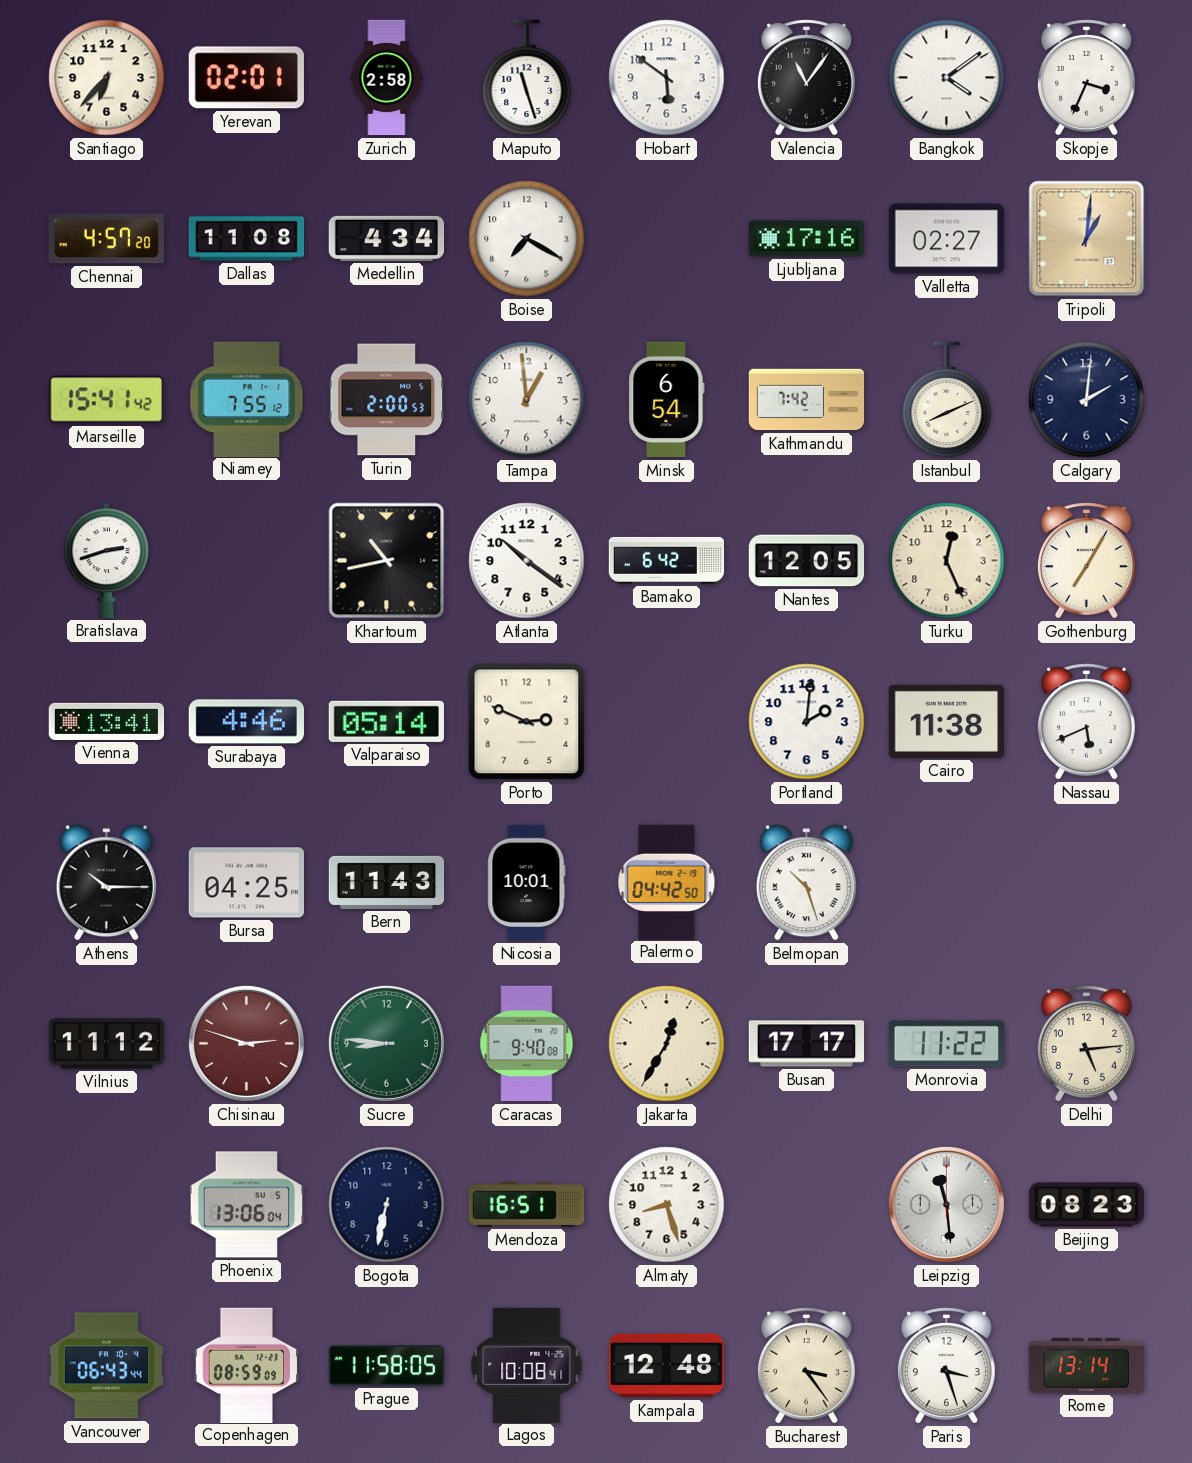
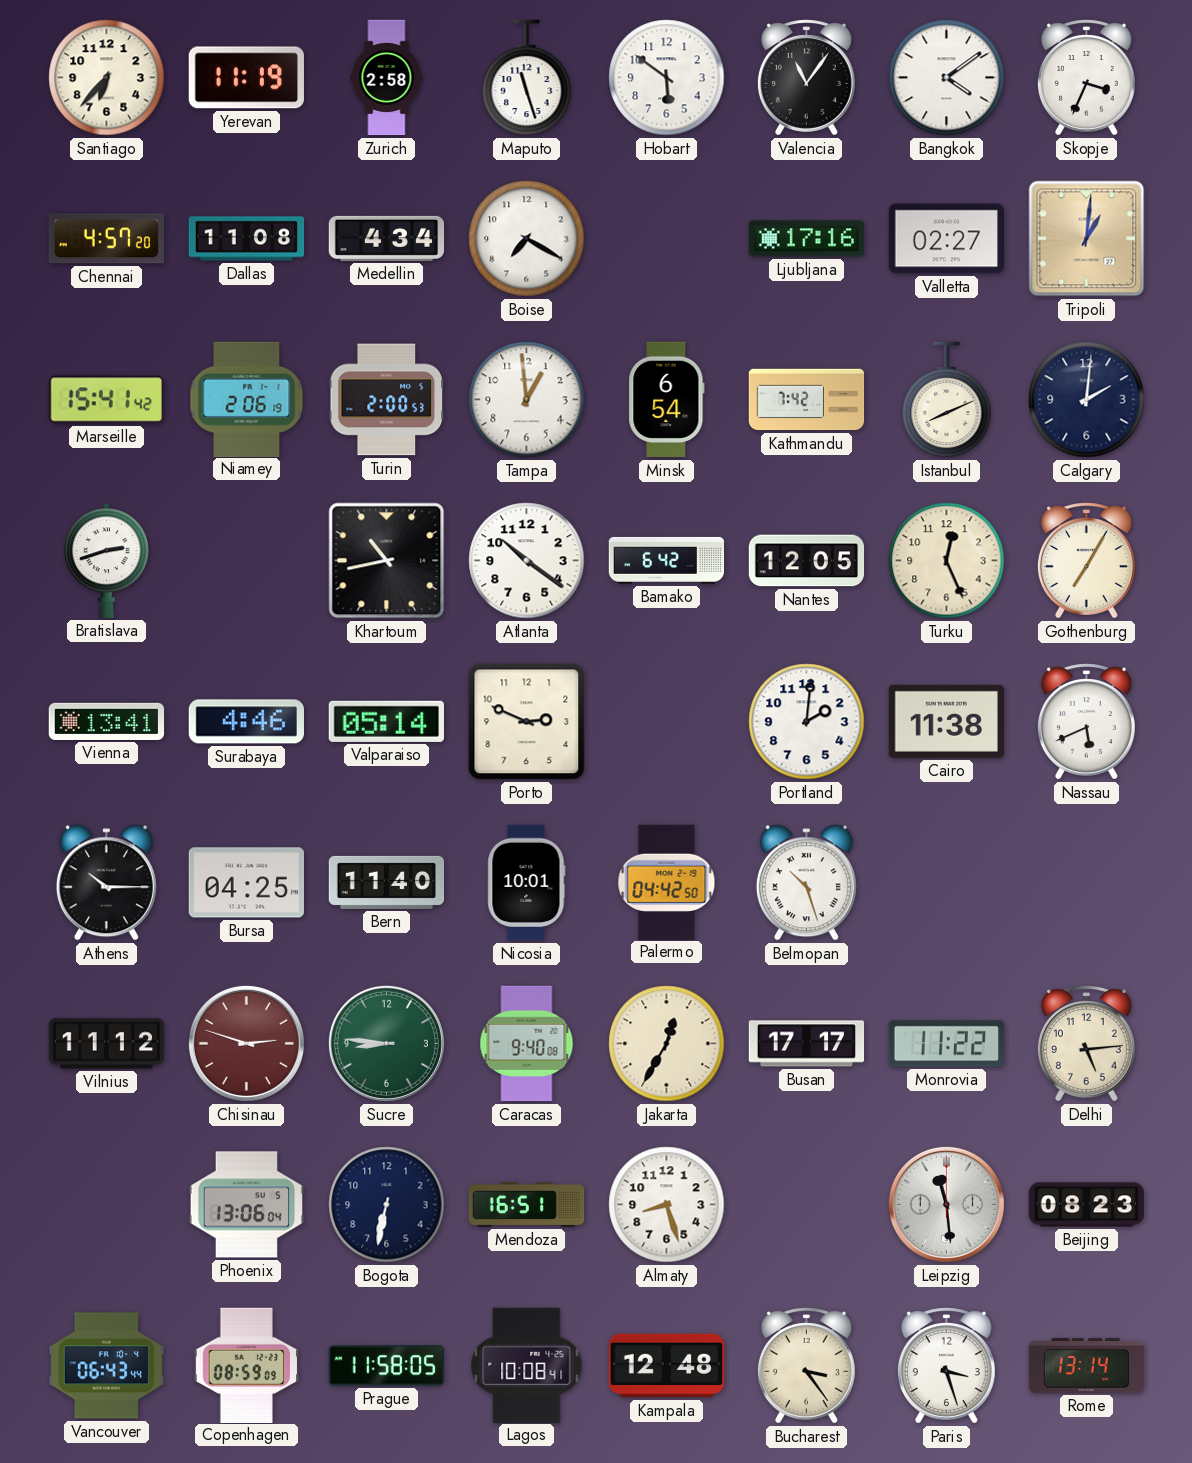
Yerevan: 02:01 -> 11:19
Niamey: 7:55 -> 2:06
Bern: 11:43 -> 11:40
